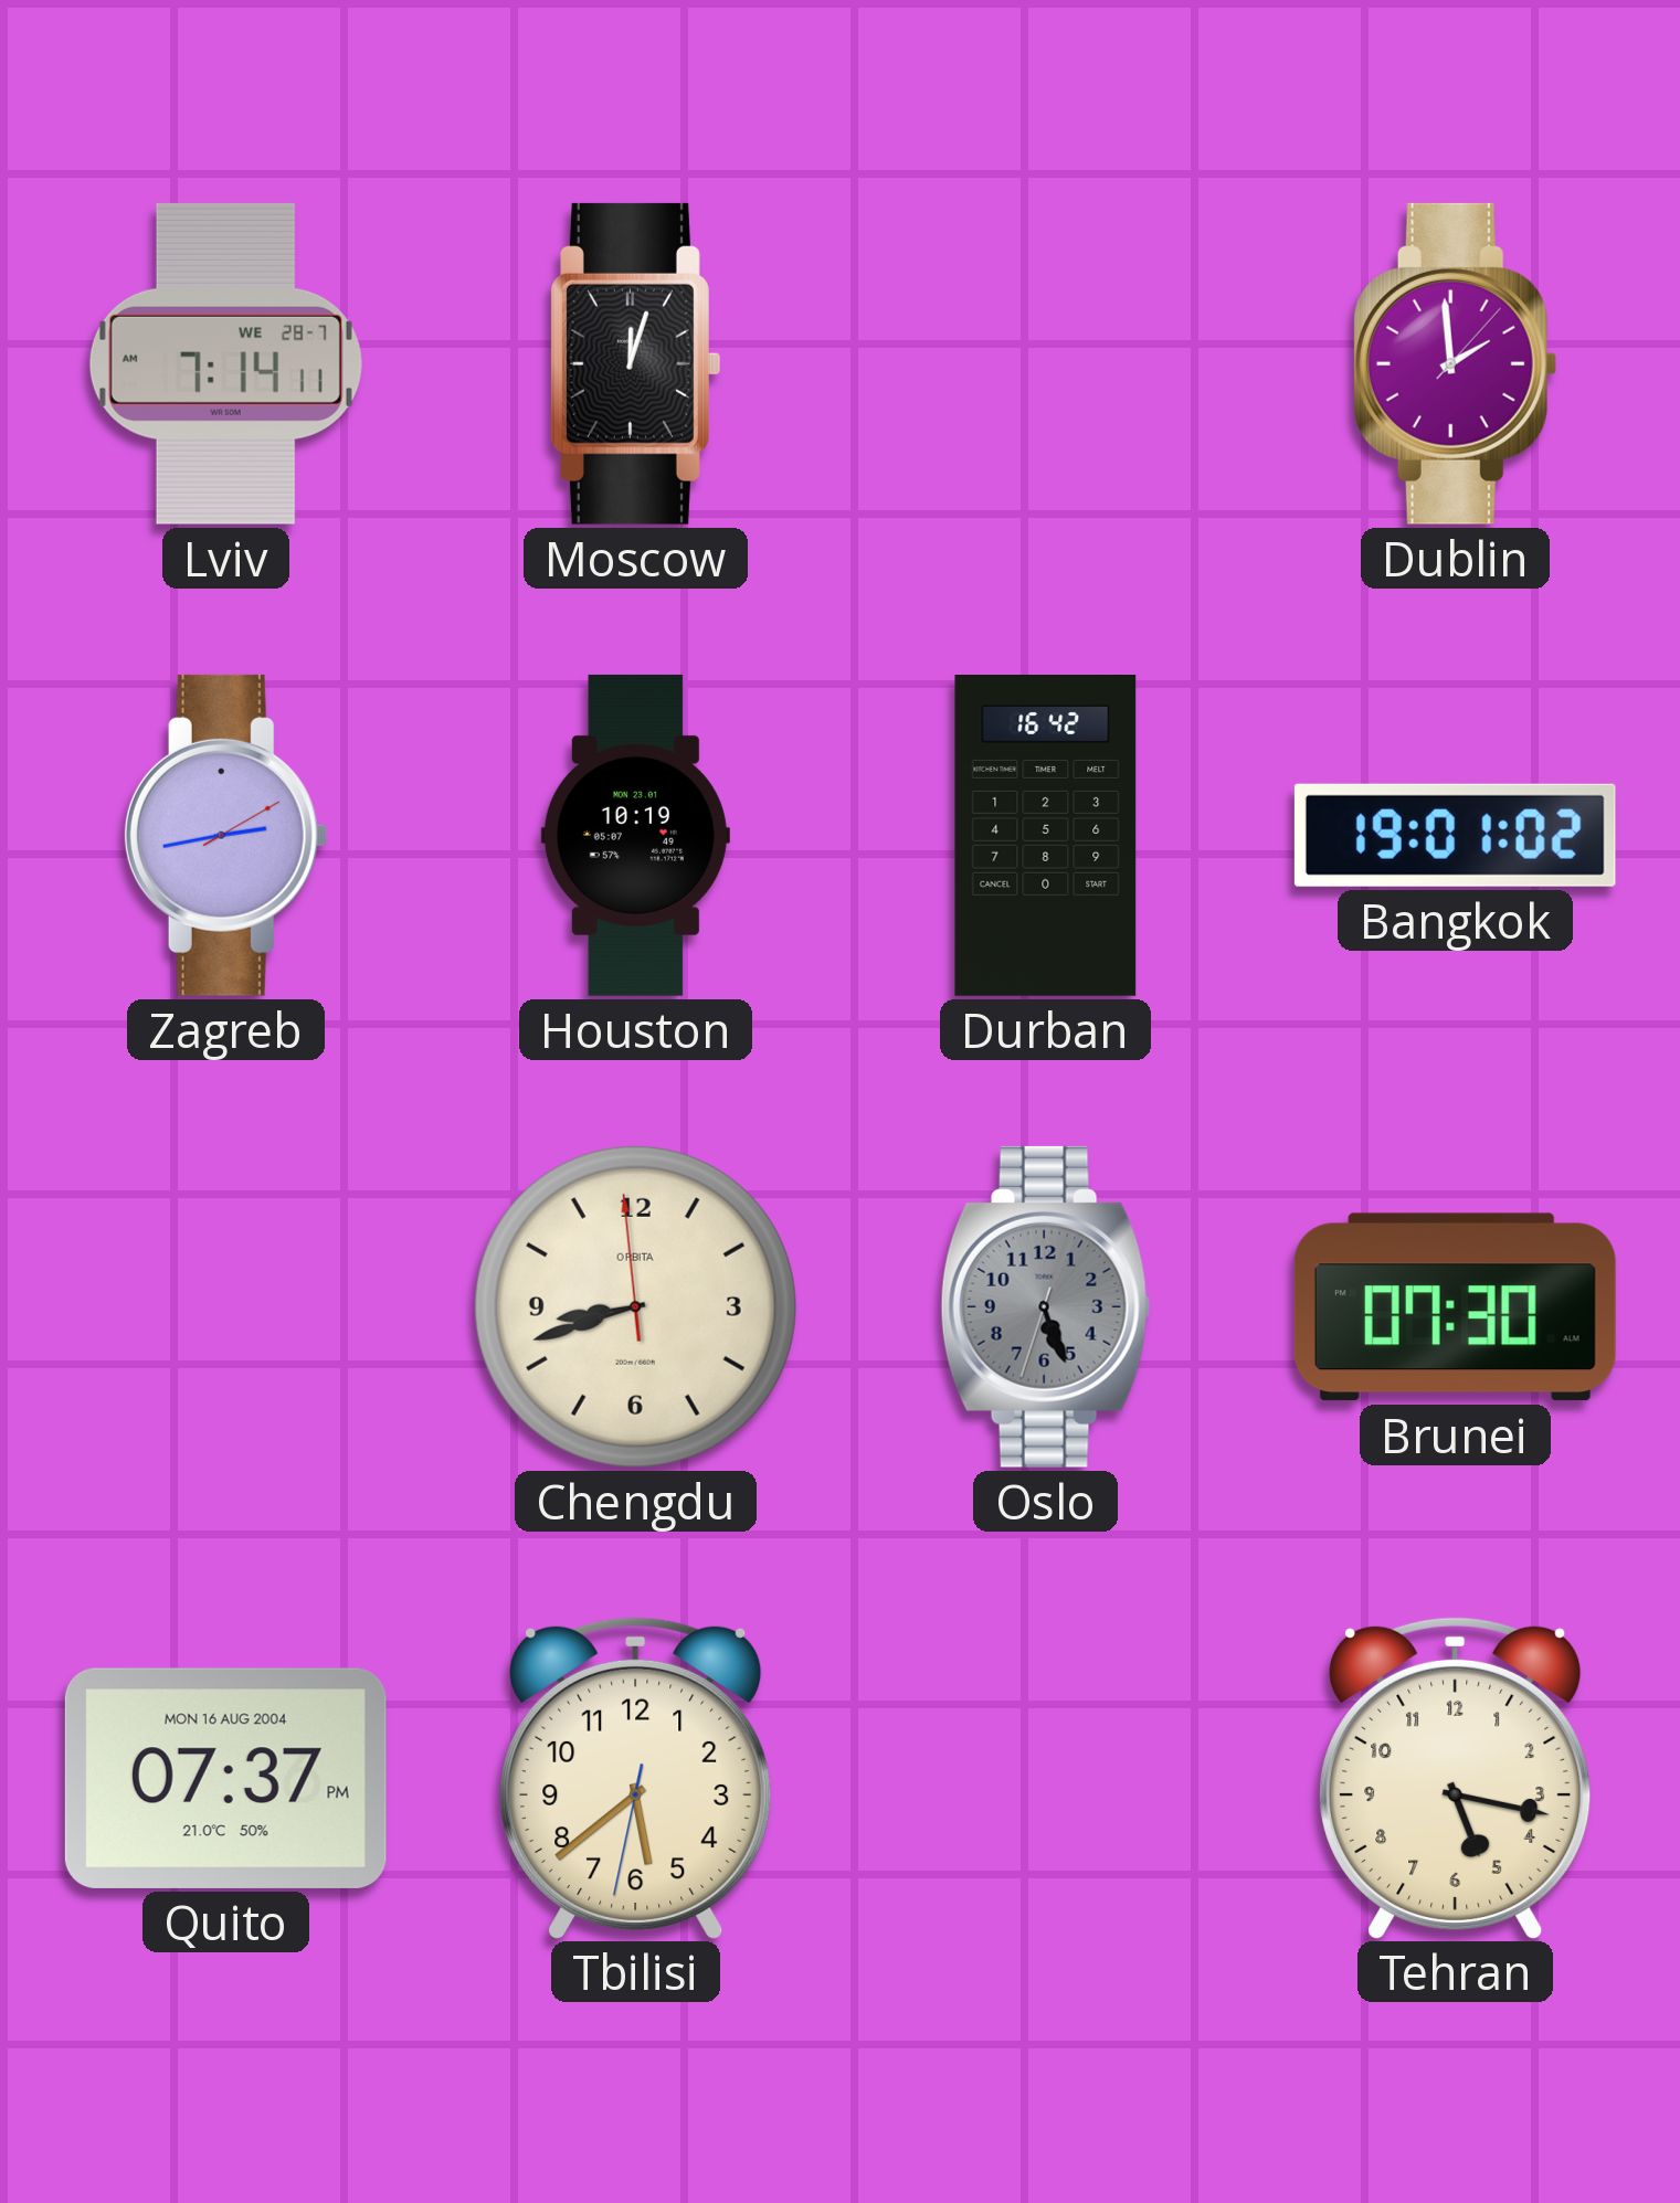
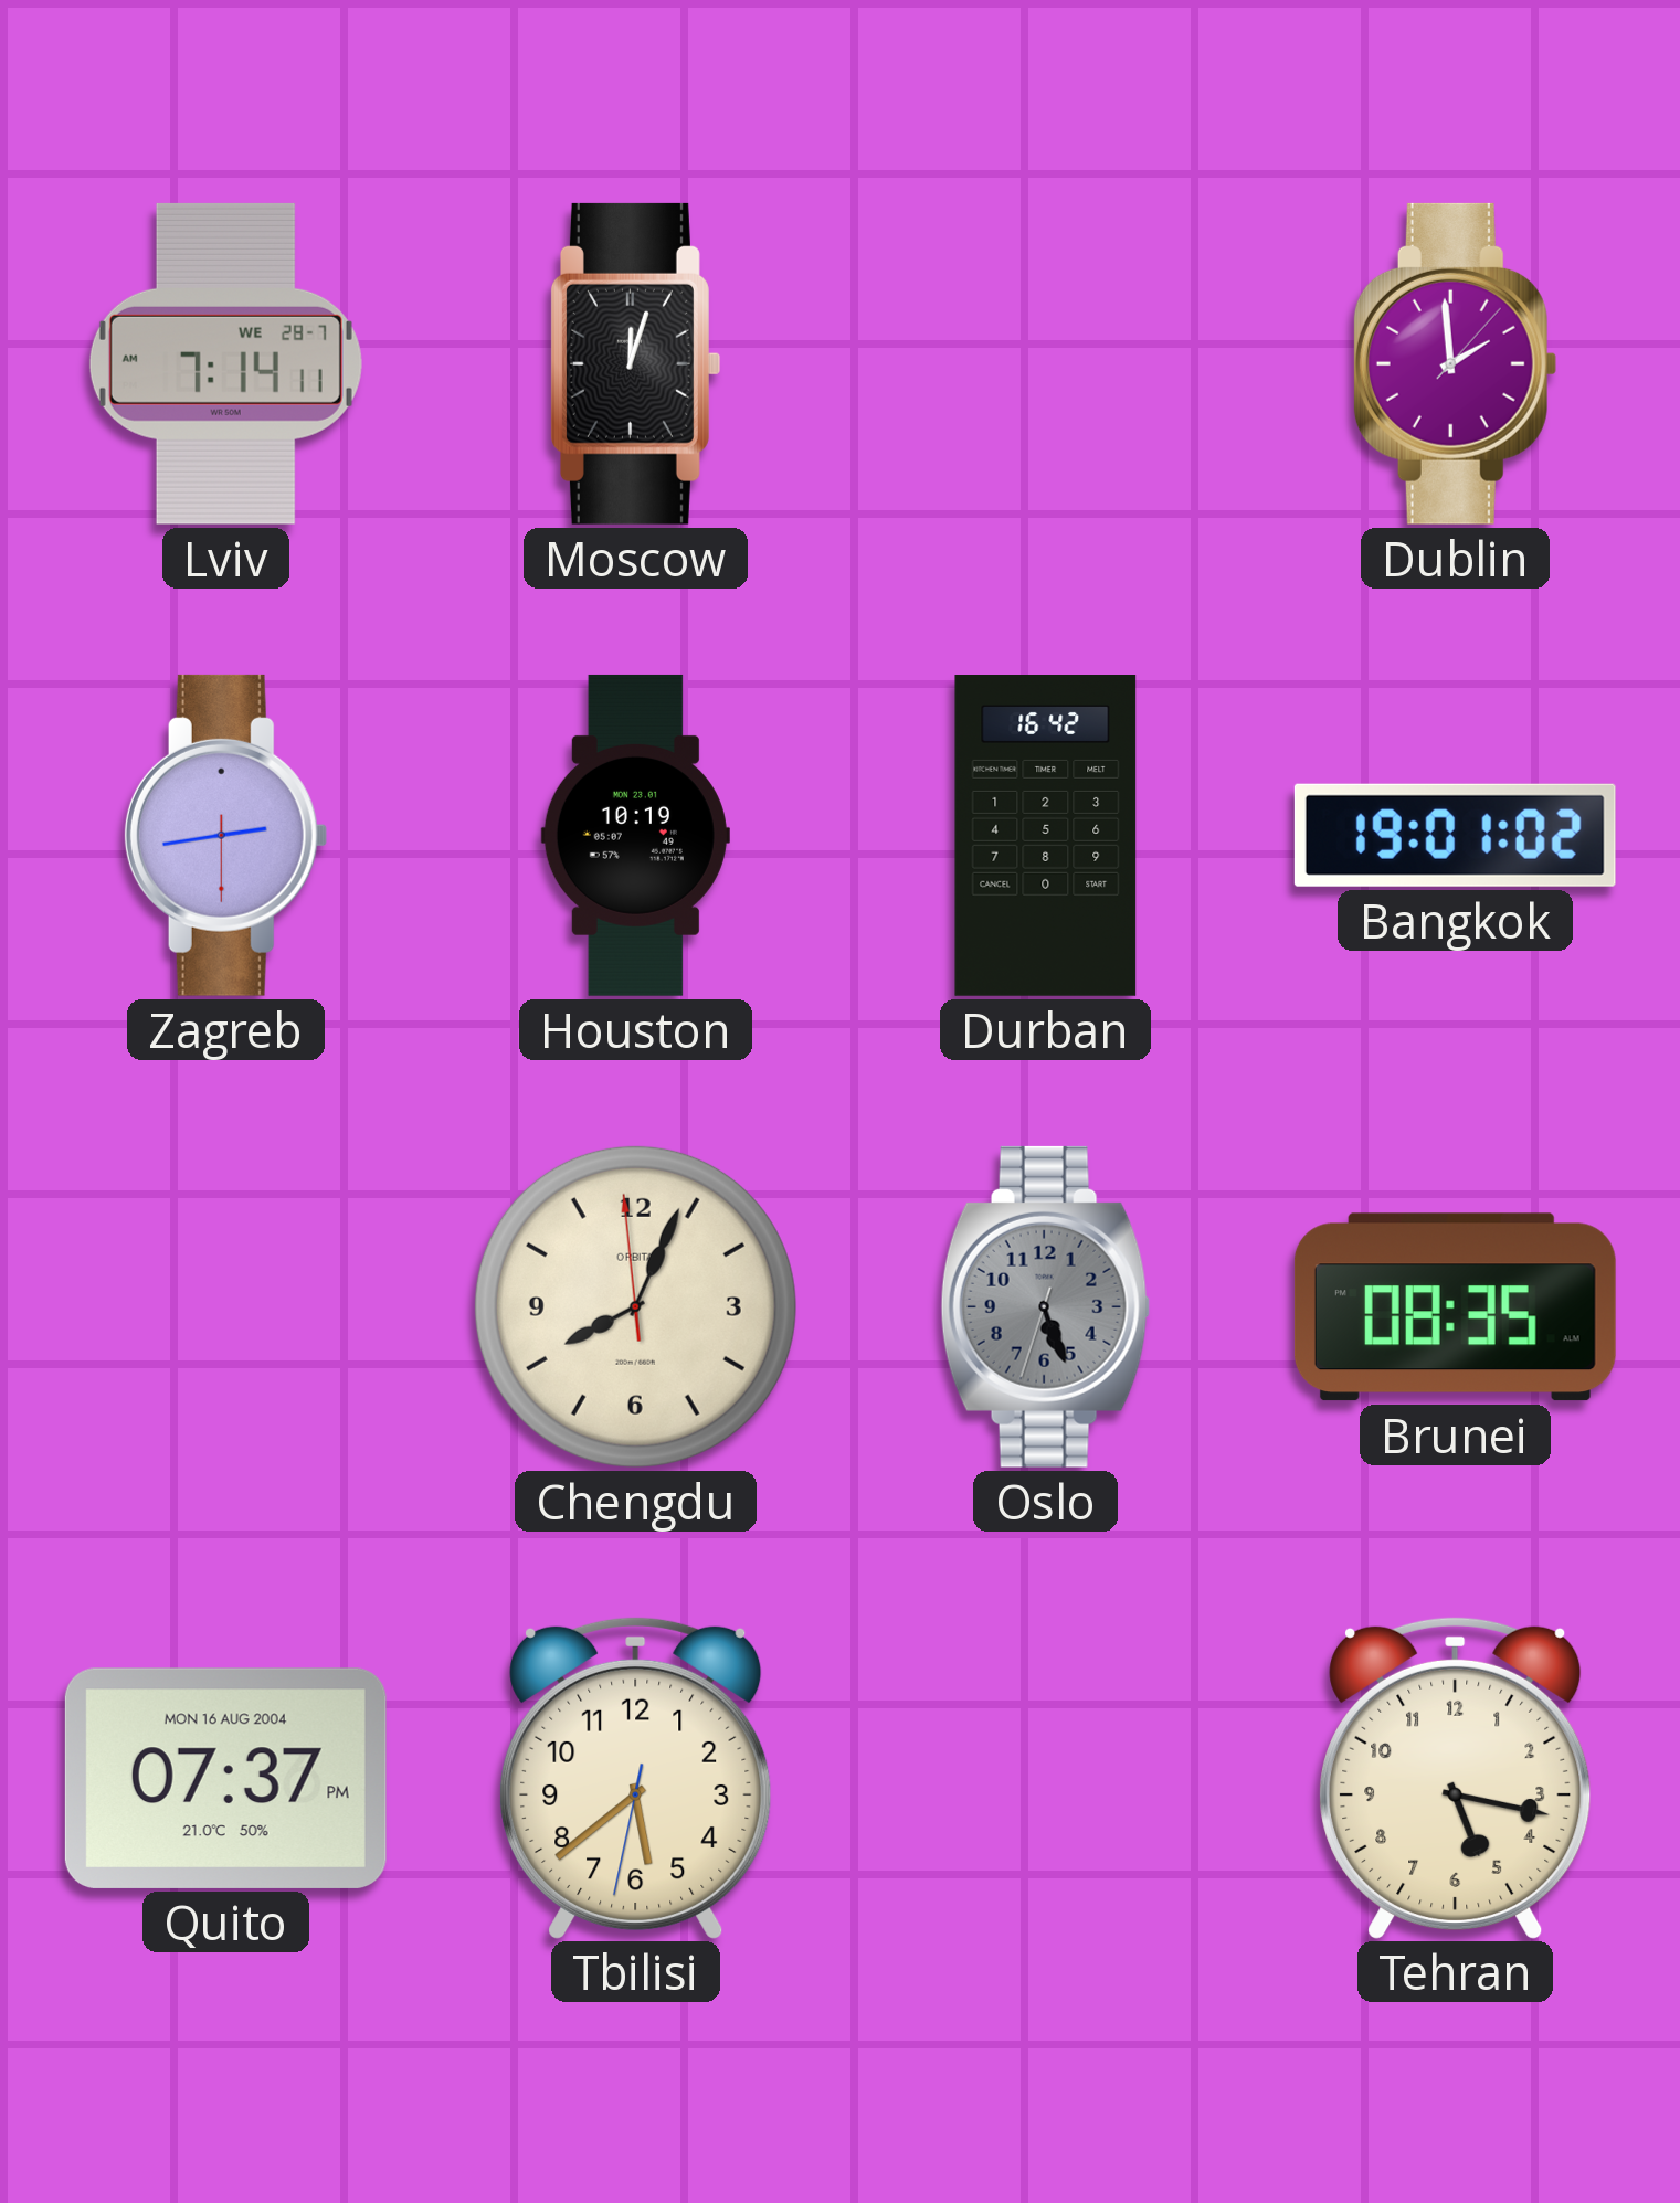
Zagreb: 2:43:10 -> 2:43:30
Chengdu: 8:41 -> 8:03
Brunei: 07:30 -> 08:35
